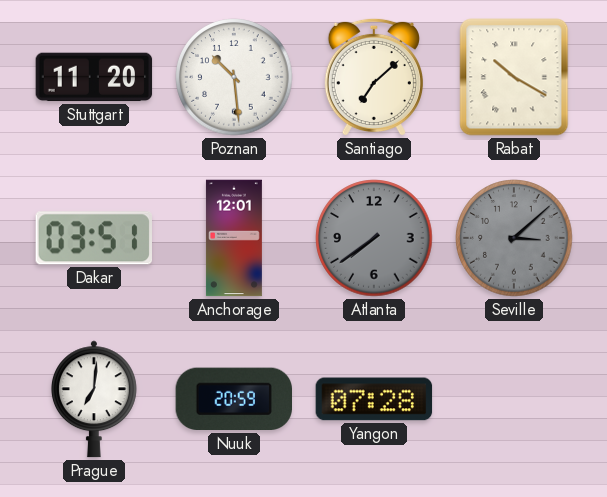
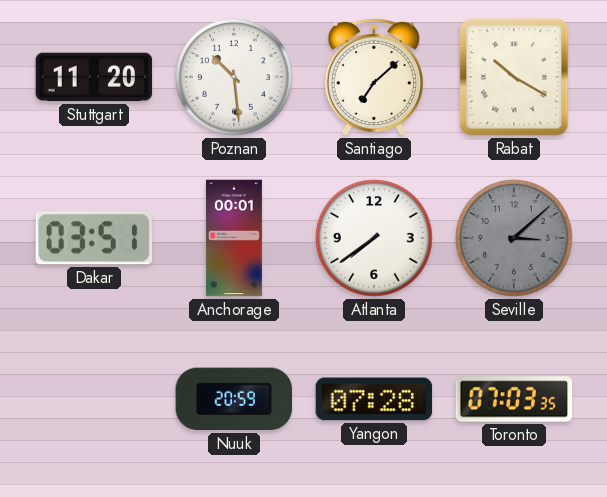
Anchorage: 12:01 -> 00:01
Atlanta dial: grey -> white
Prague: 7:01 -> none
Toronto: none -> 07:03
